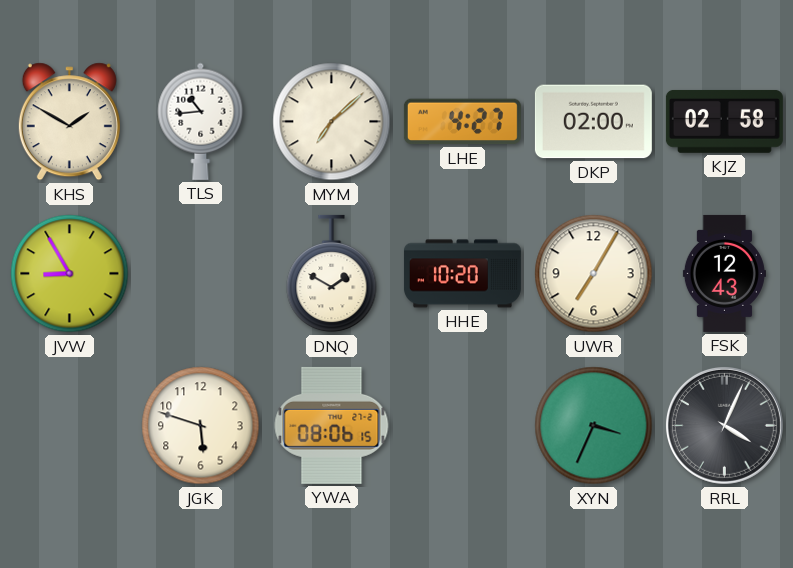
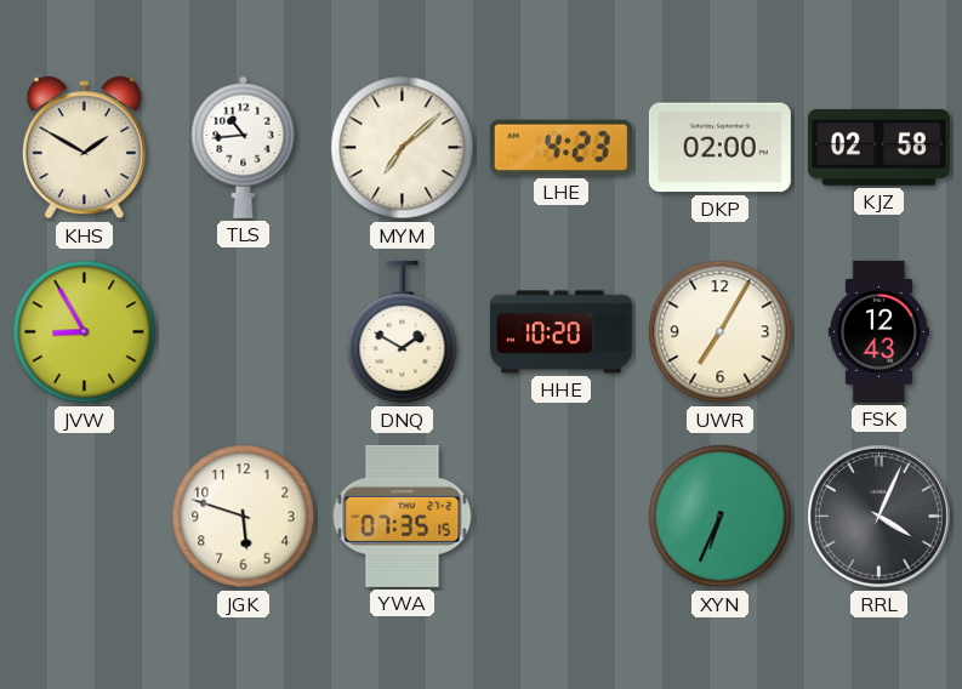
LHE: 4:27 -> 4:23
YWA: 08:06 -> 07:35
XYN: 3:34 -> 6:34
